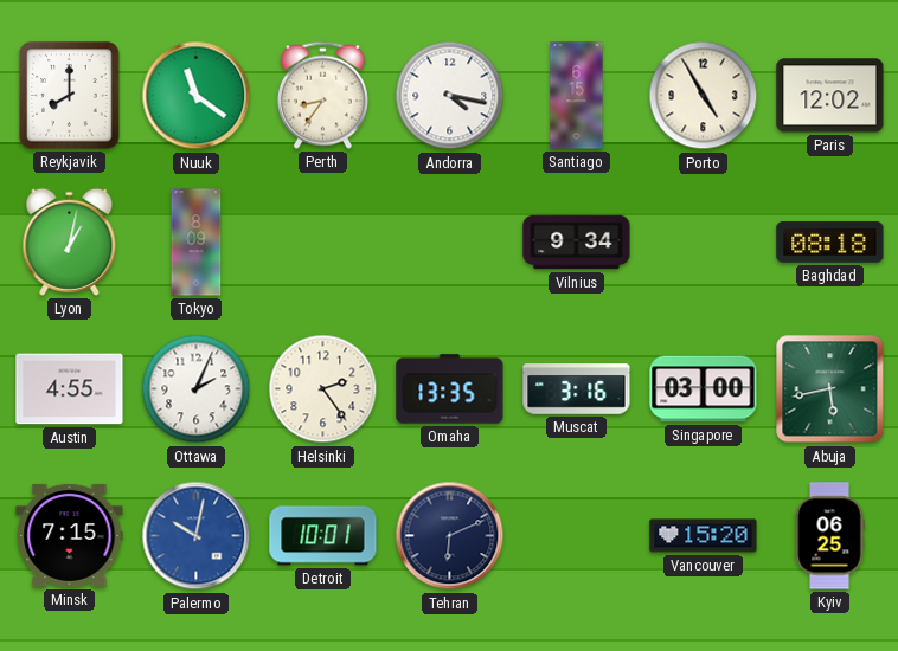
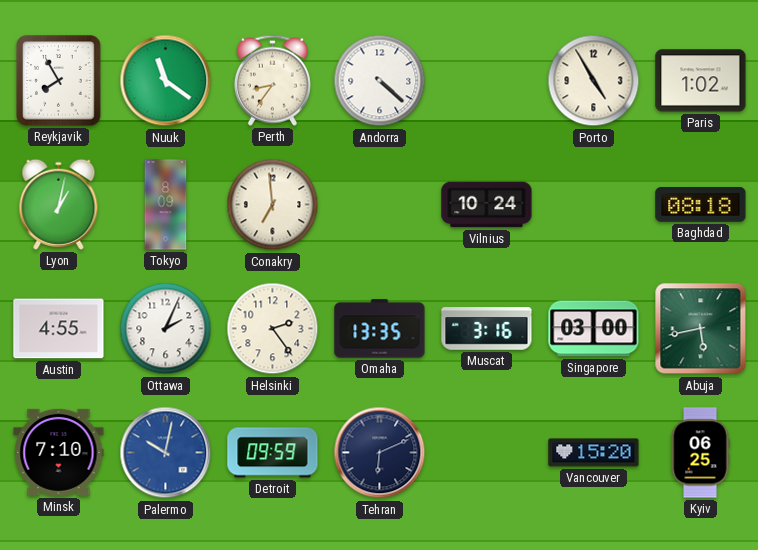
Reykjavik: 8:00 -> 7:55
Andorra: 4:17 -> 4:22
Santiago: 6:15 -> none
Paris: 12:02 -> 1:02
Conakry: none -> 6:59
Vilnius: 9:34 -> 10:24
Minsk: 7:15 -> 7:10
Detroit: 10:01 -> 09:59
